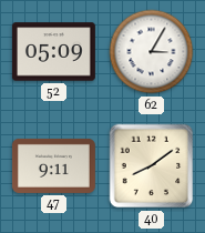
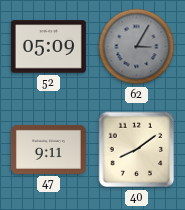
62 dial: white -> grey
